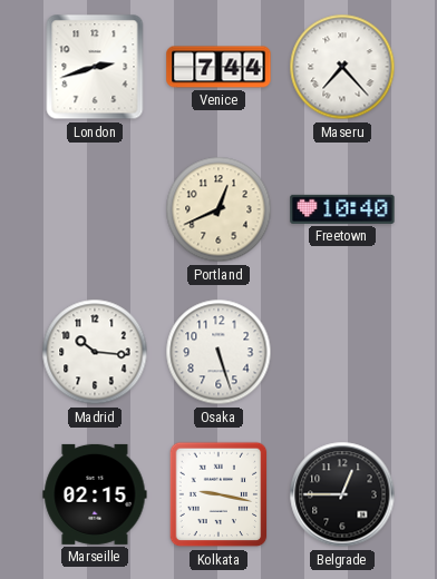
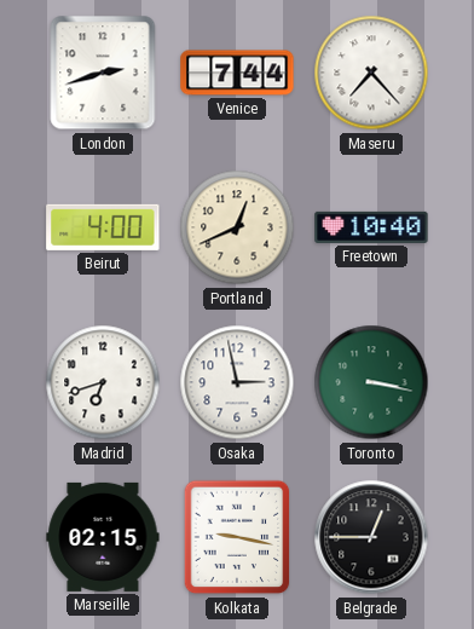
Beirut: none -> 4:00
Madrid: 10:16 -> 6:42
Osaka: 5:27 -> 2:58
Toronto: none -> 3:17
